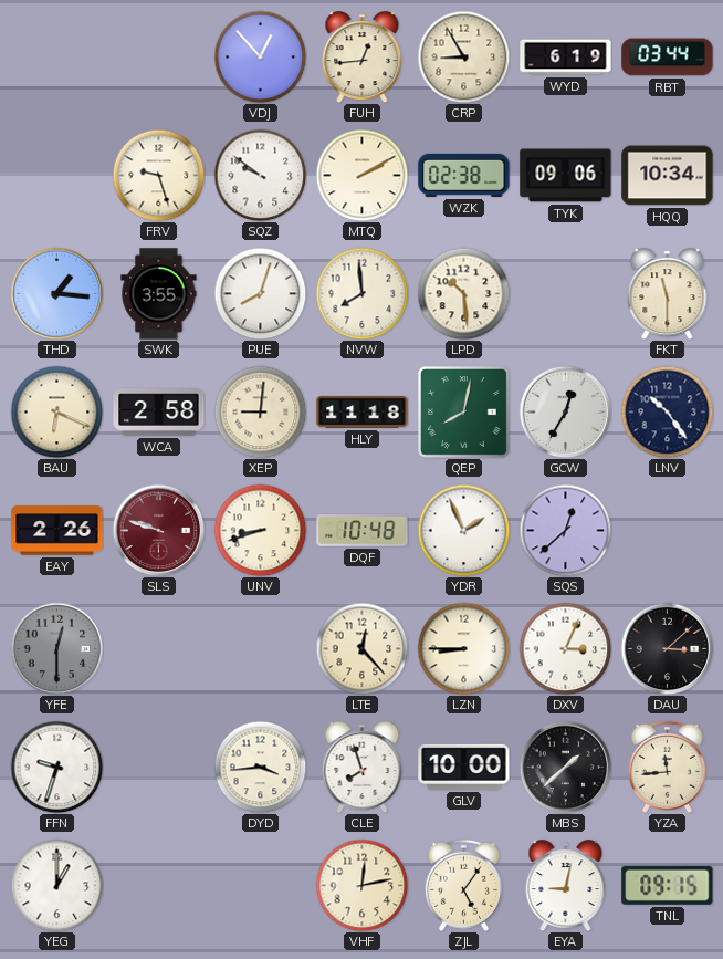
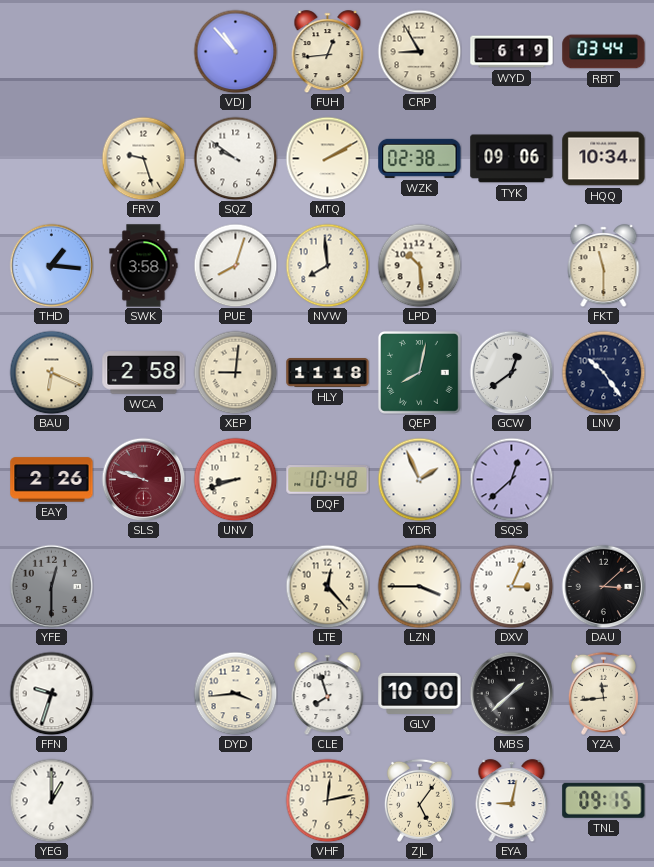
VDJ: 12:53 -> 10:53
SWK: 3:55 -> 3:58
GCW: 12:35 -> 12:39
LZN: 8:45 -> 3:45
